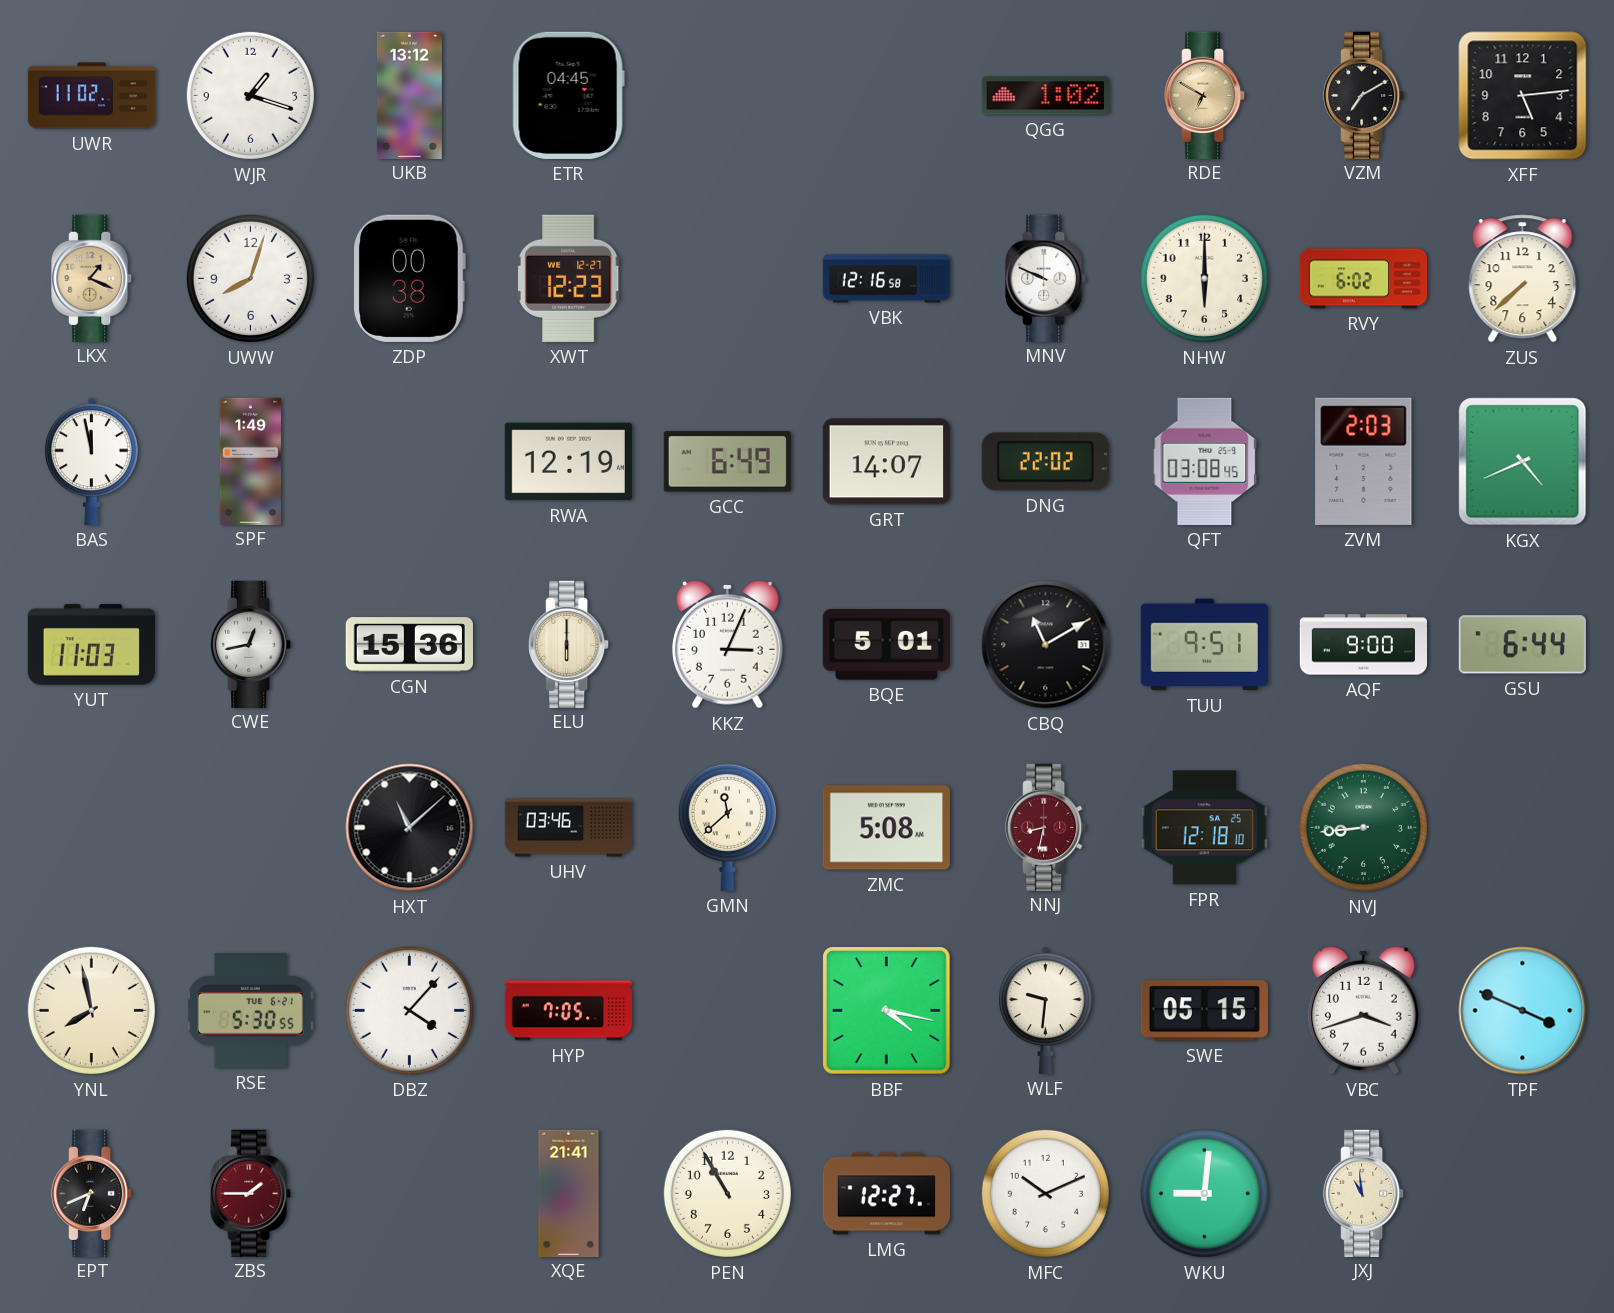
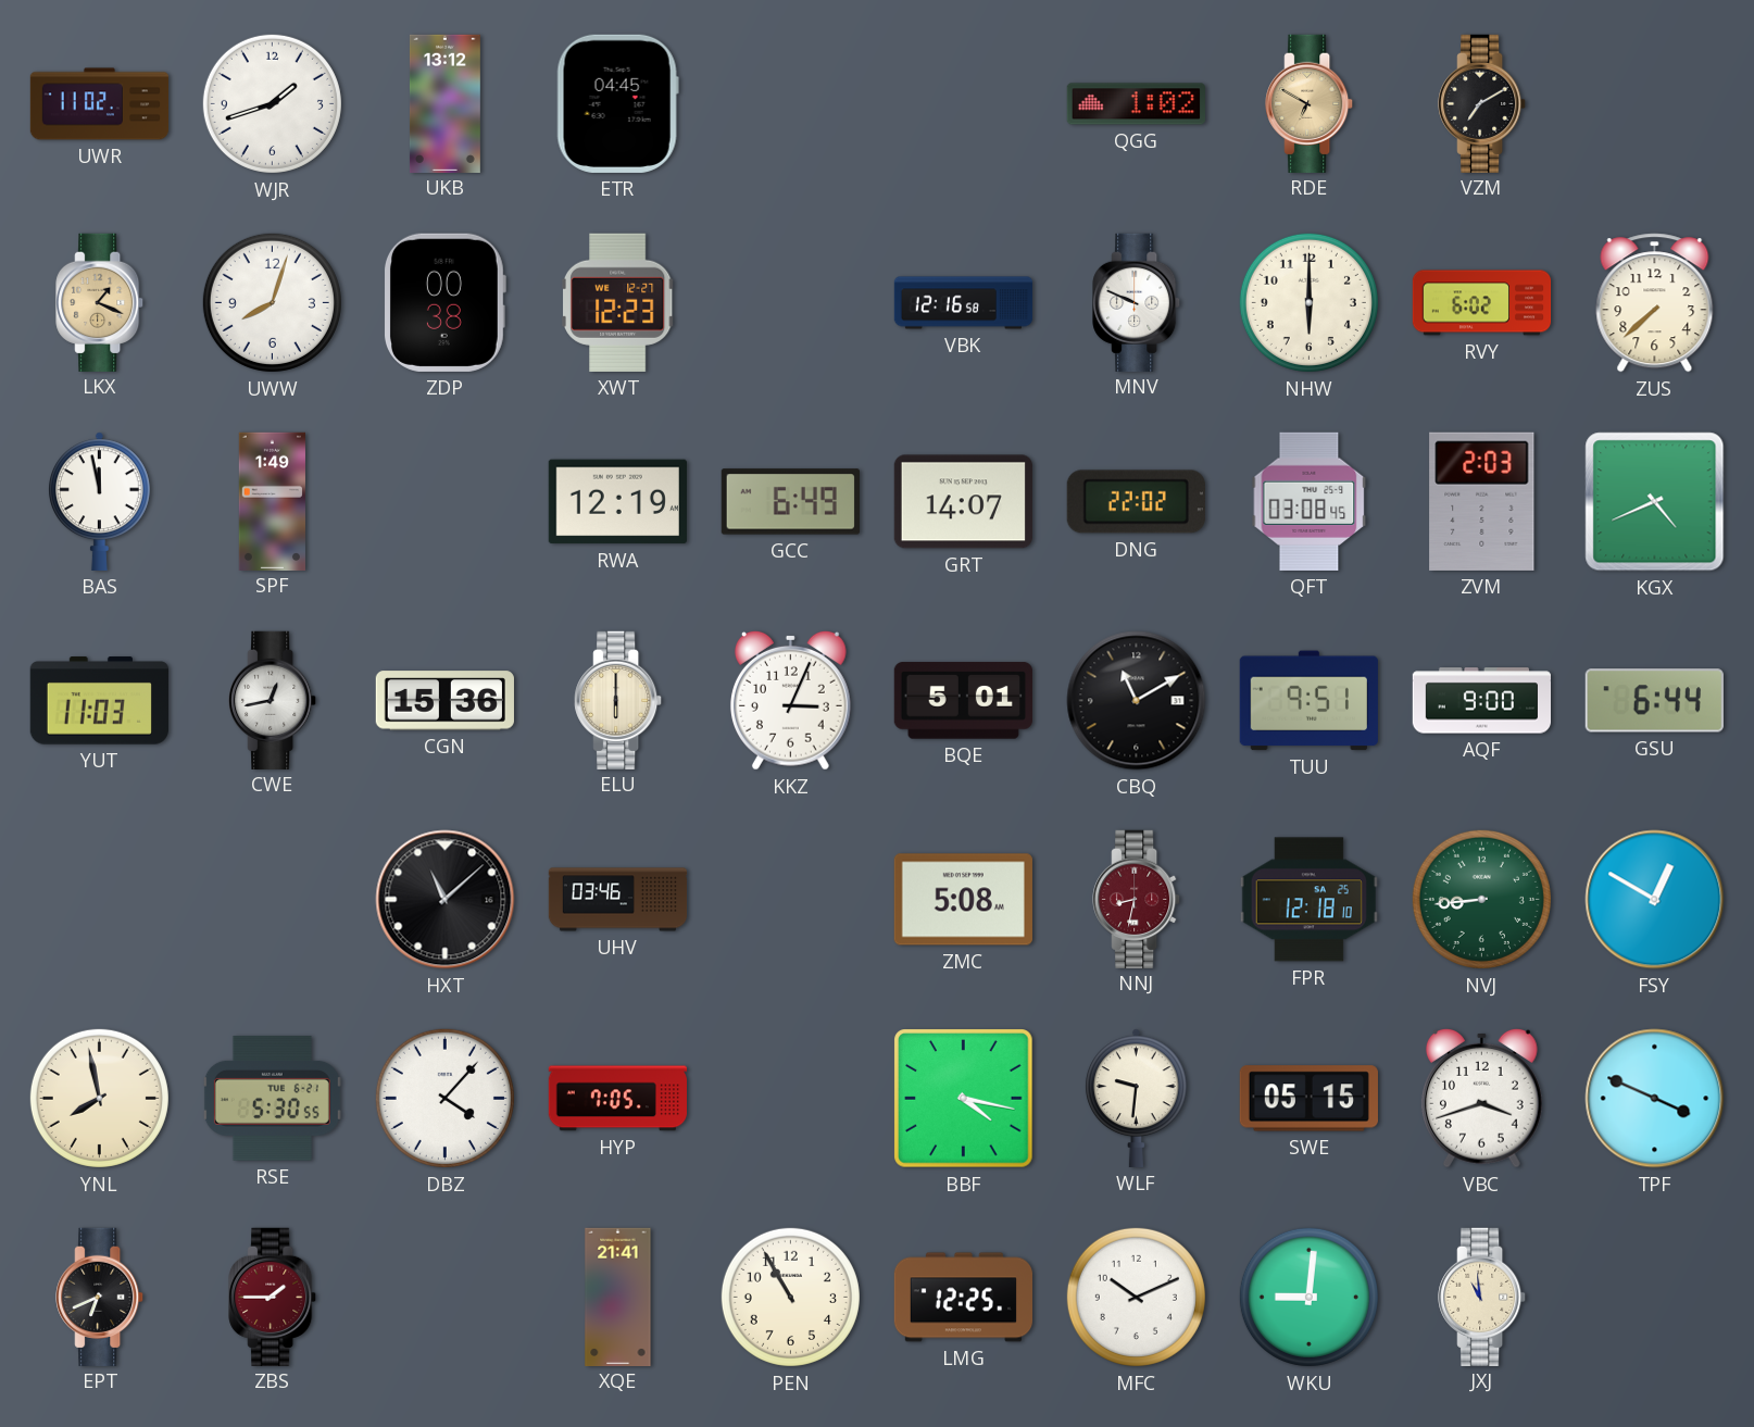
WJR: 1:18 -> 1:42
XFF: 5:14 -> none
GMN: 11:38 -> none
FSY: none -> 12:50
LMG: 12:27 -> 12:25
